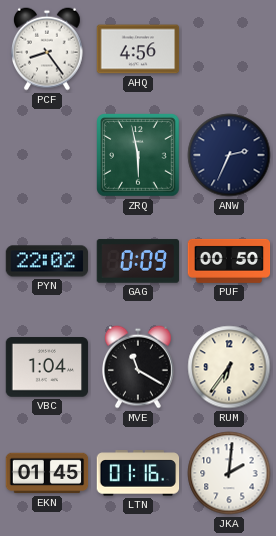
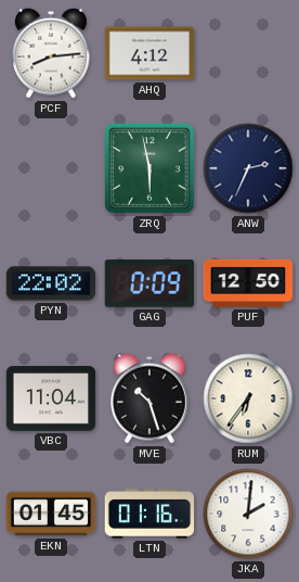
PCF: 8:24 -> 8:14
AHQ: 4:56 -> 4:12
PUF: 00:50 -> 12:50
VBC: 1:04 -> 11:04
MVE: 11:20 -> 10:27
